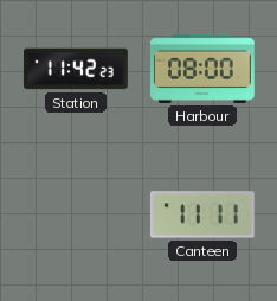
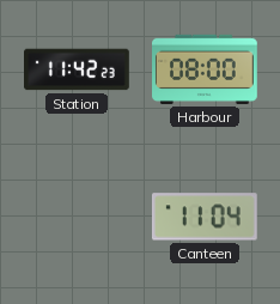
Canteen: 11:11 -> 11:04
